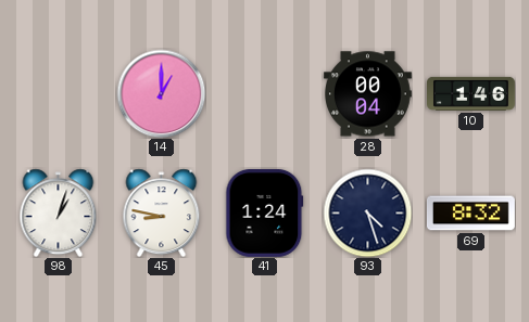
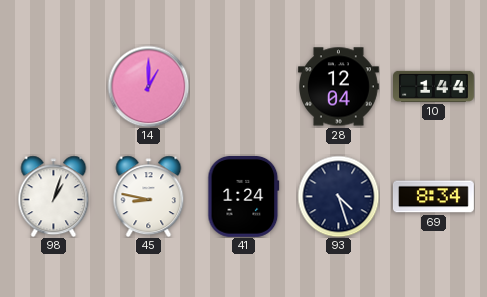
28: 00:04 -> 12:04
10: 1:46 -> 1:44
69: 8:32 -> 8:34
